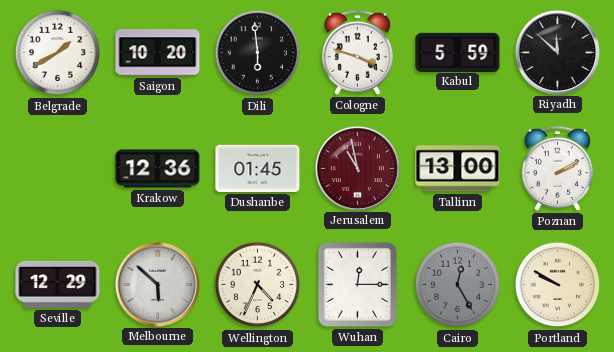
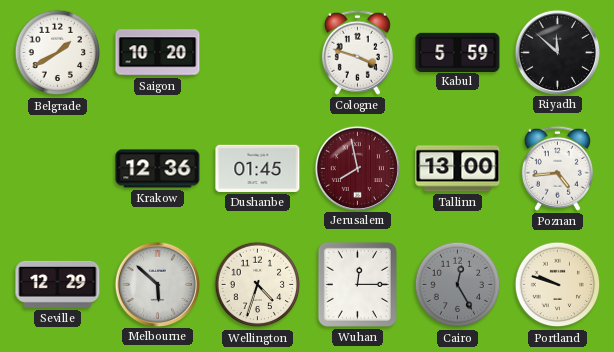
Dili: 5:59 -> none
Jerusalem: 10:58 -> 7:58
Poznan: 2:10 -> 4:44
Wellington: 4:34 -> 4:33
Portland: 9:50 -> 9:48
